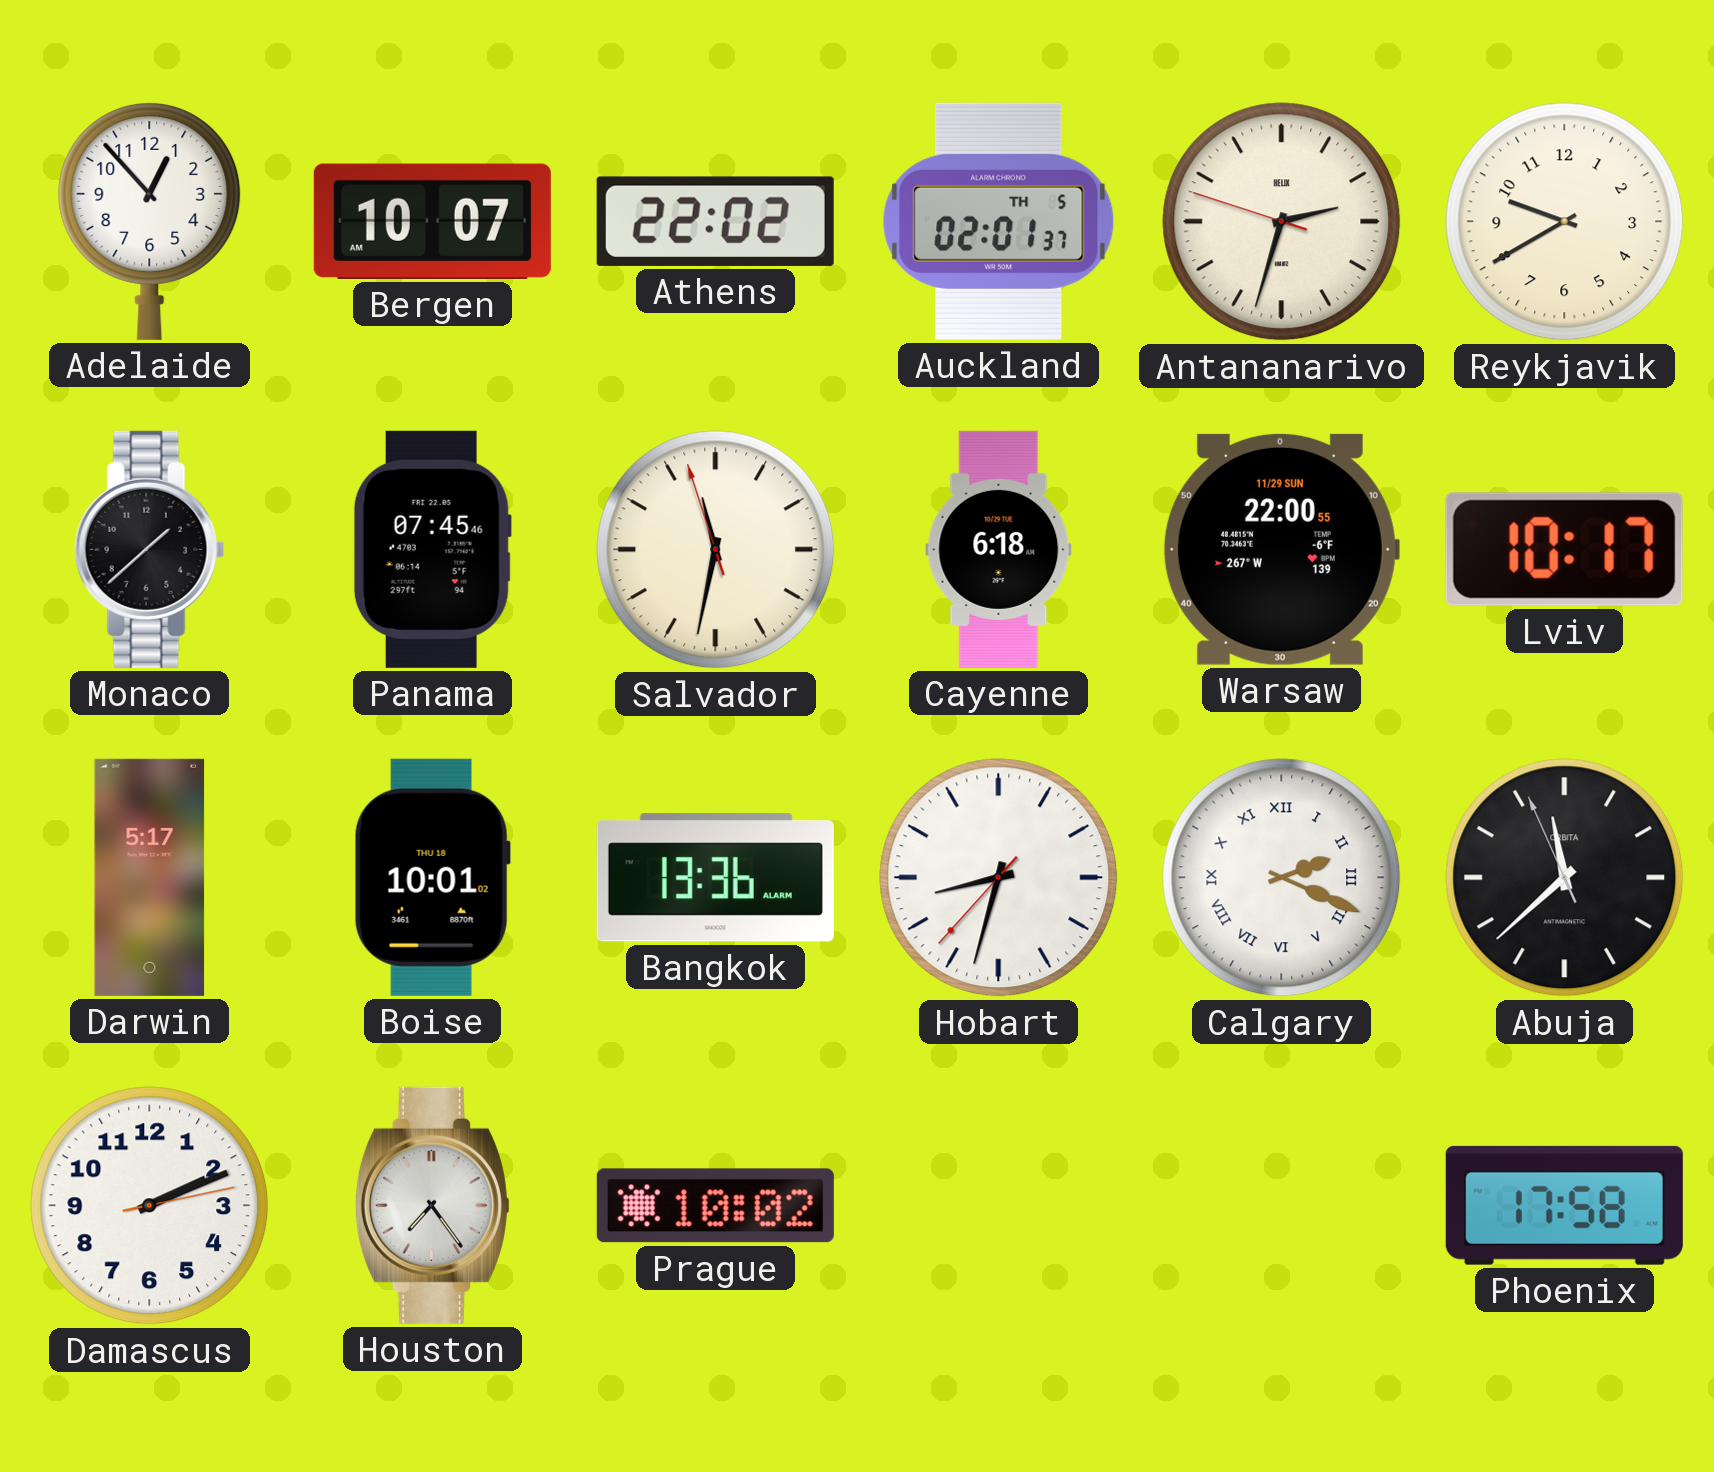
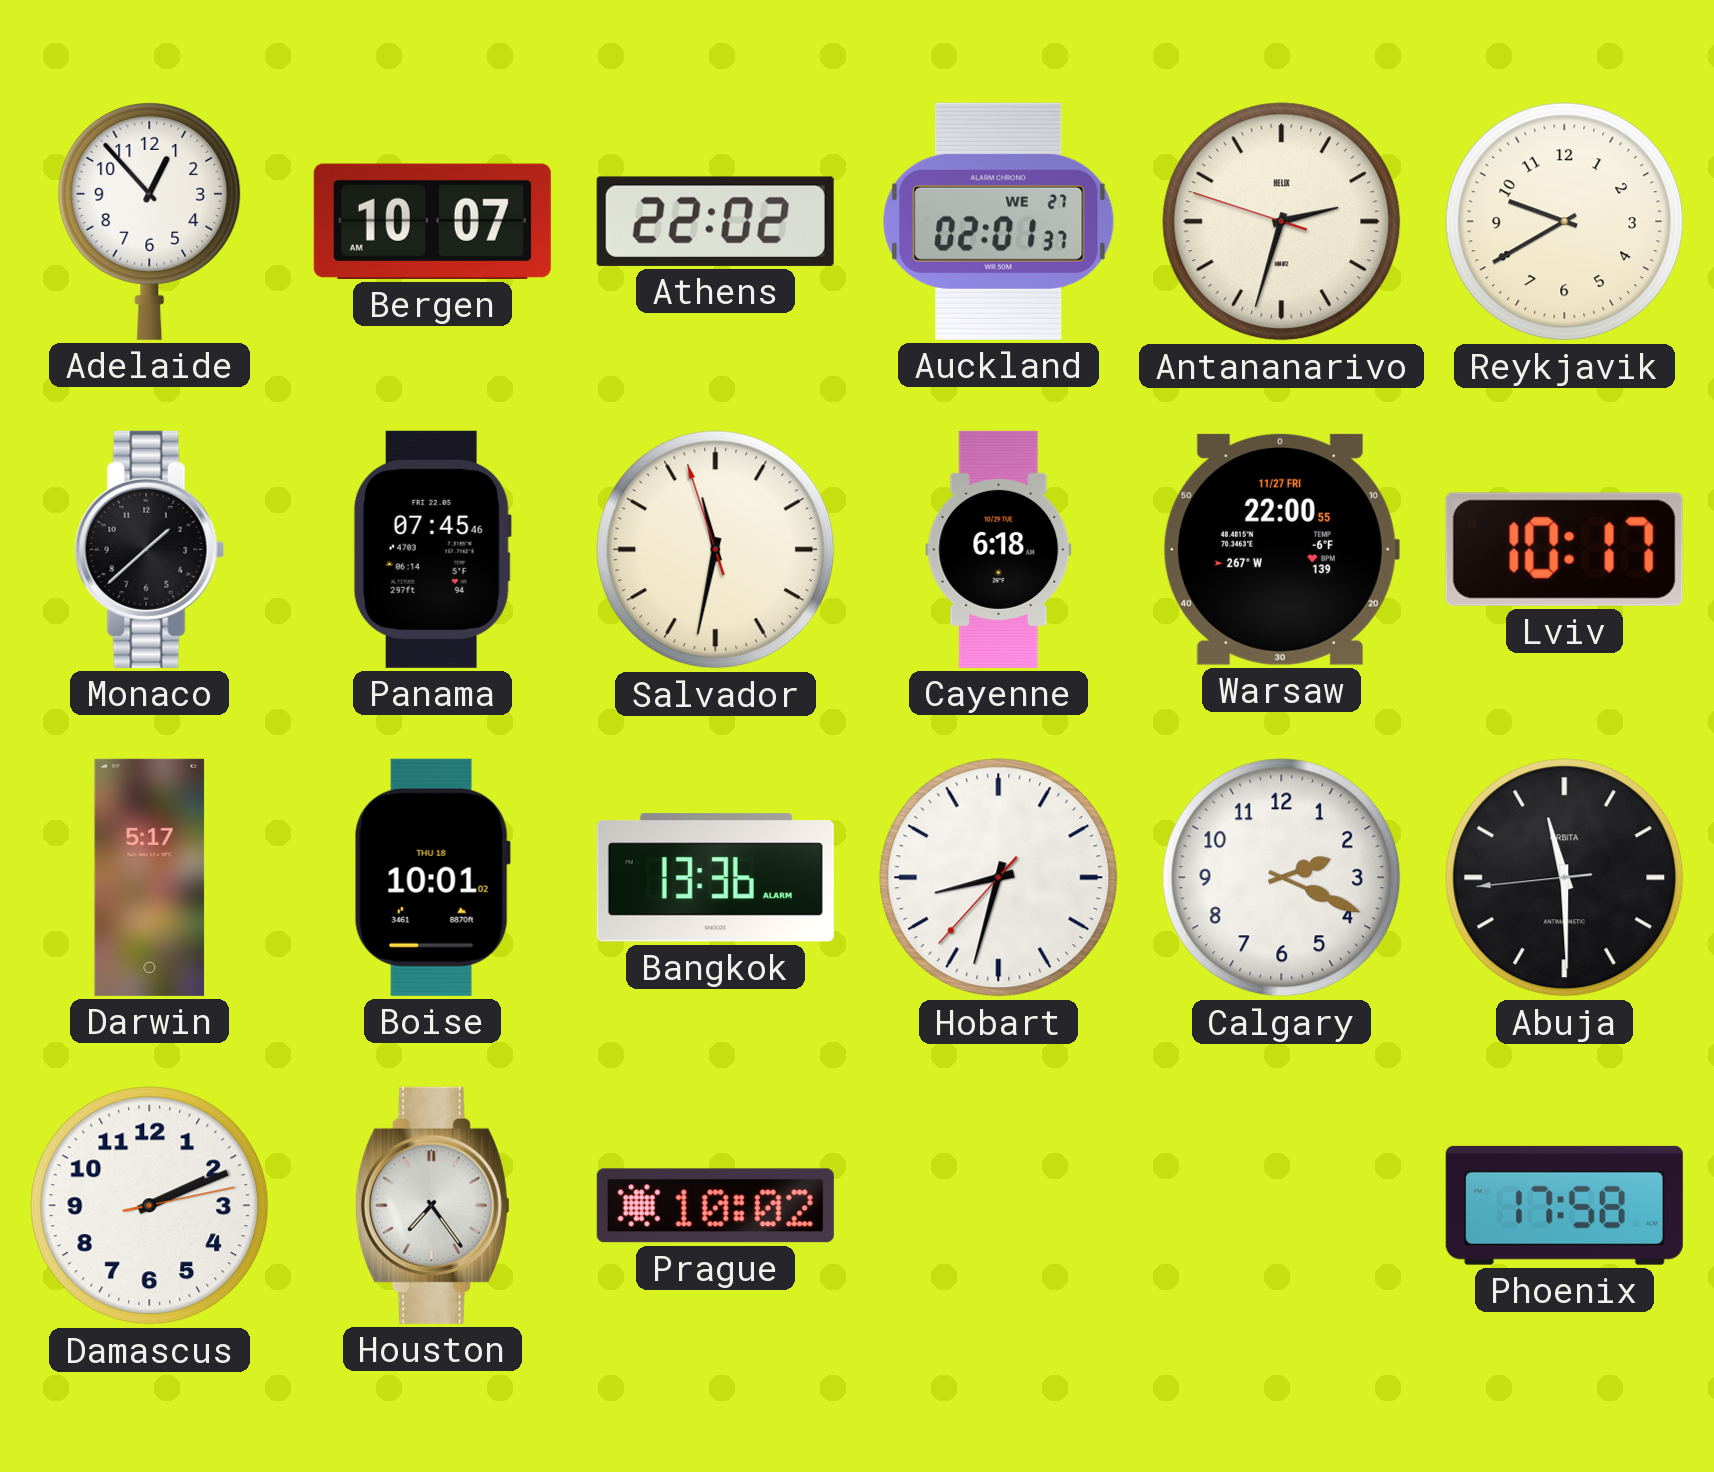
Auckland date: TH 5 -> WE 27
Warsaw date: 11/29 SUN -> 11/27 FRI
Calgary numerals: Roman -> Arabic
Abuja: 11:37 -> 11:29
